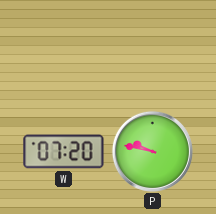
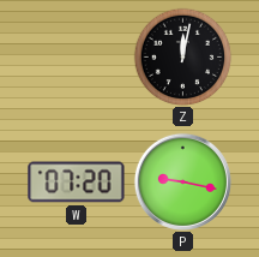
Z: none -> 12:02
P: 9:47 -> 9:17
